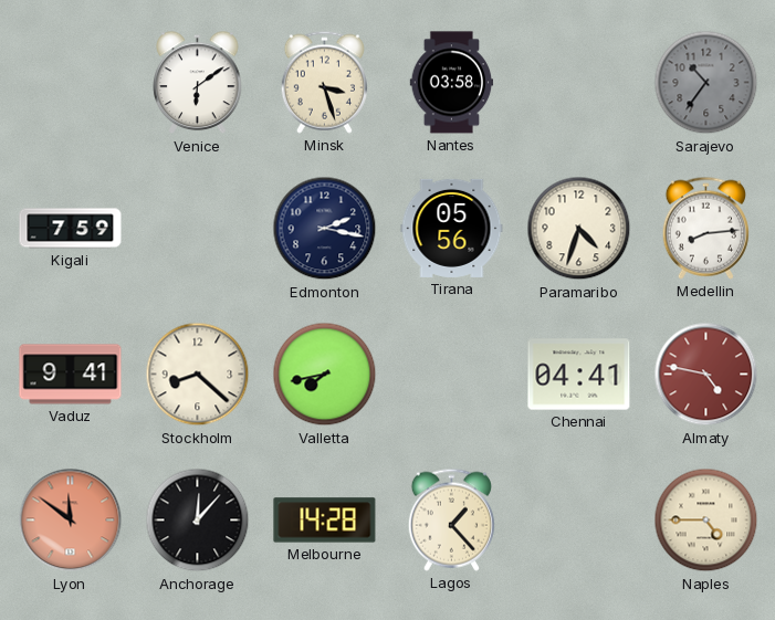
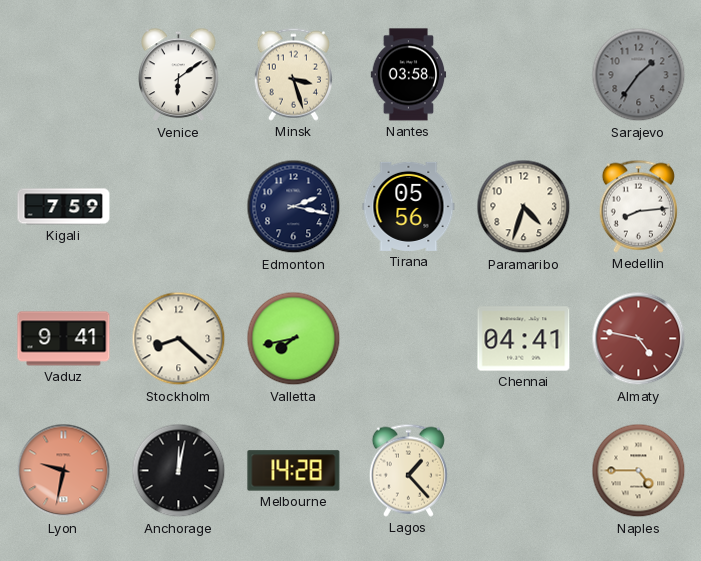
Sarajevo: 10:36 -> 1:36
Lyon: 11:51 -> 9:32
Anchorage: 12:07 -> 12:02
